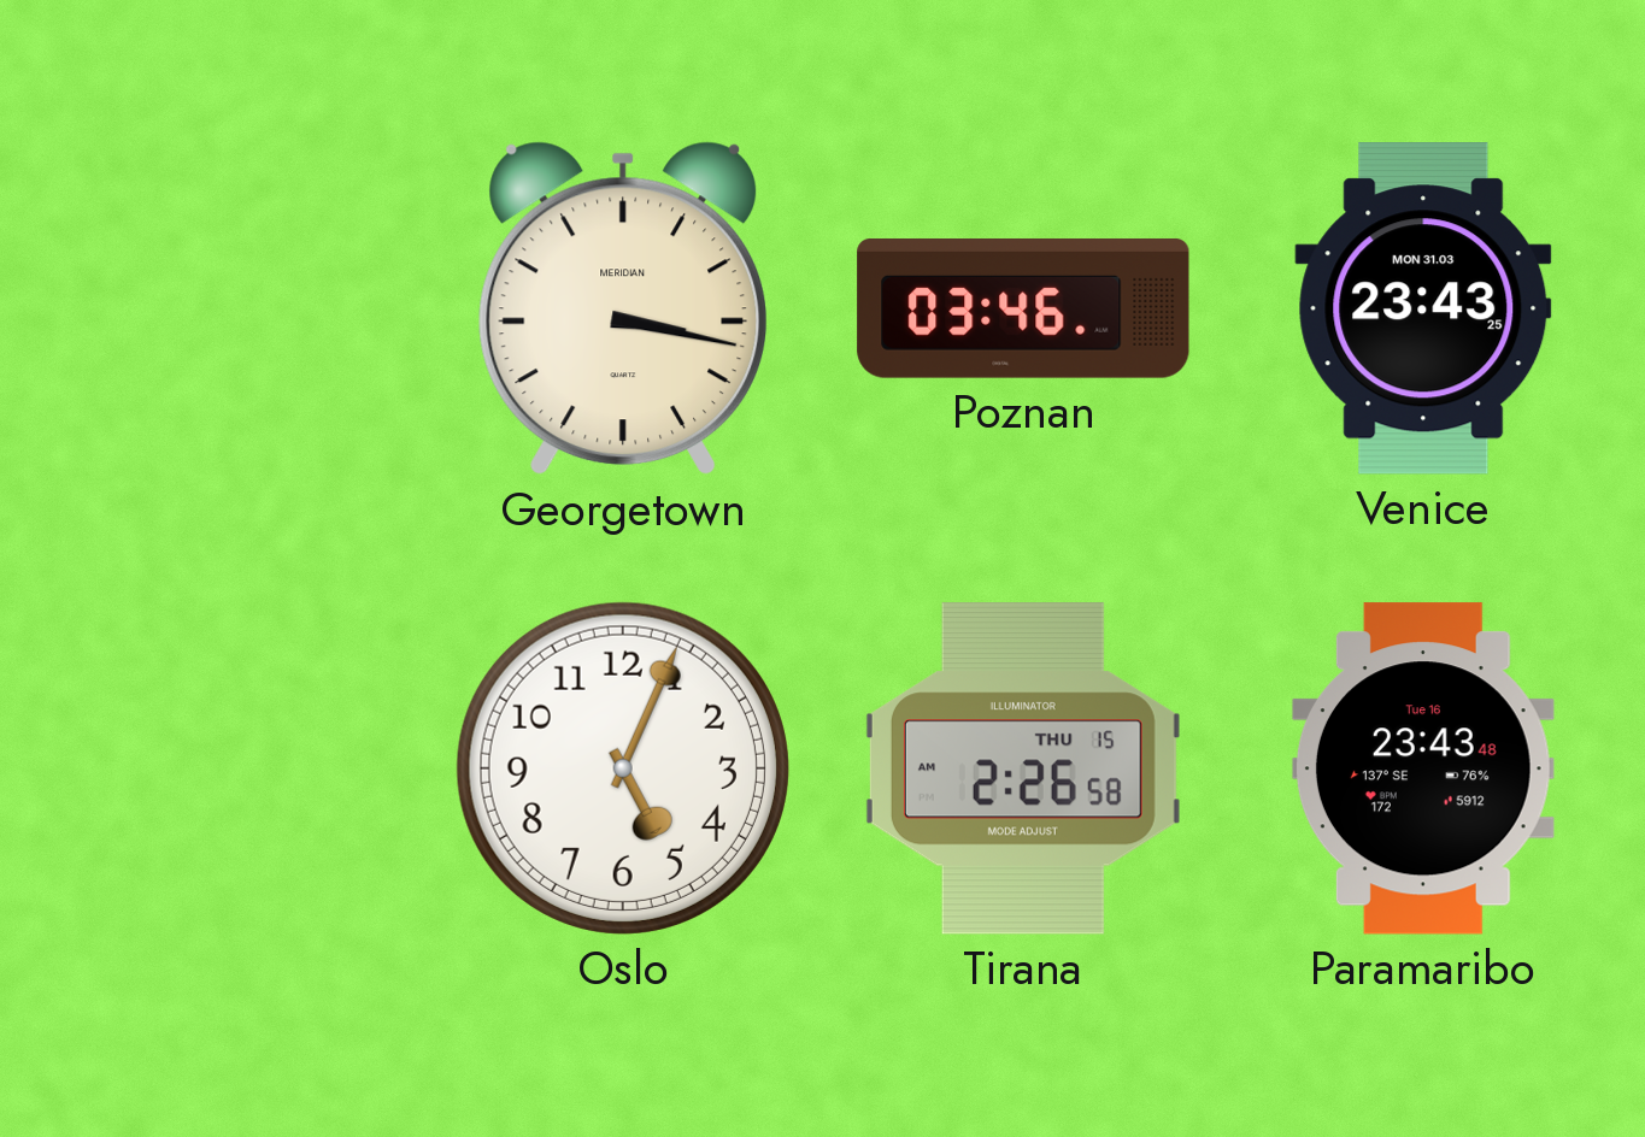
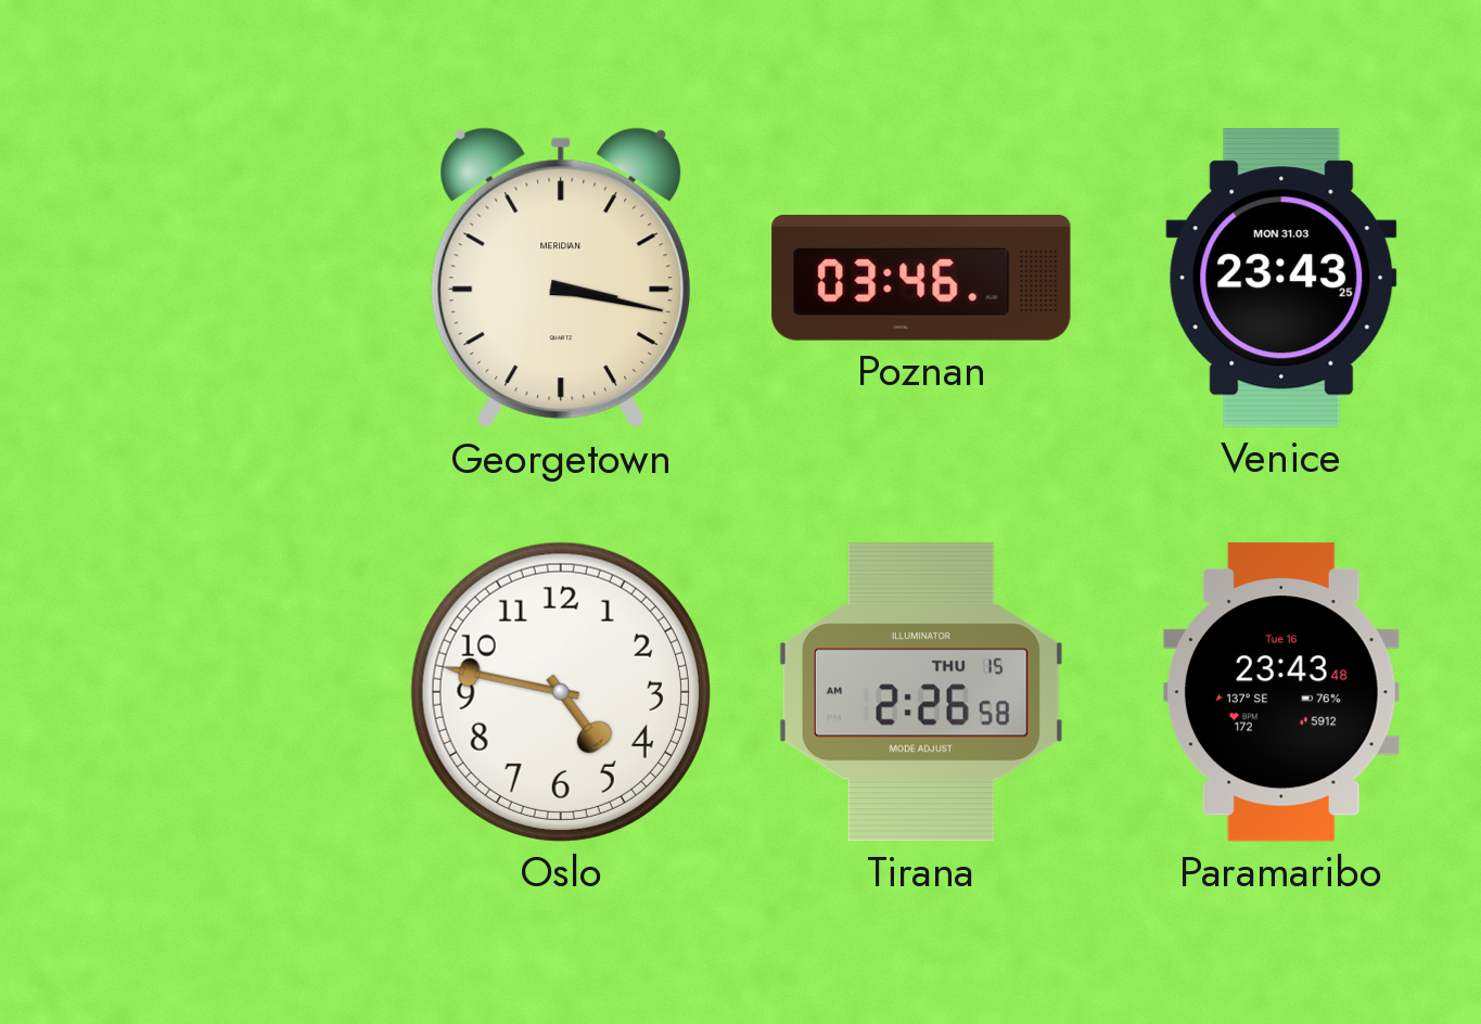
Oslo: 5:04 -> 4:47
